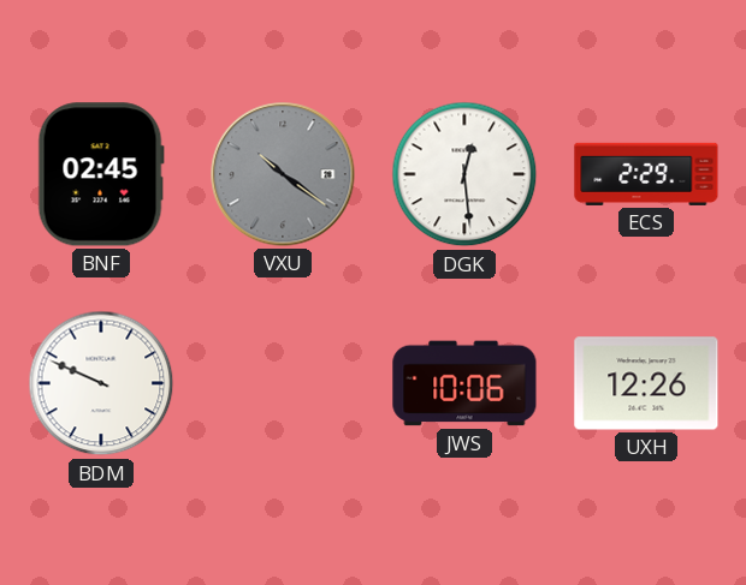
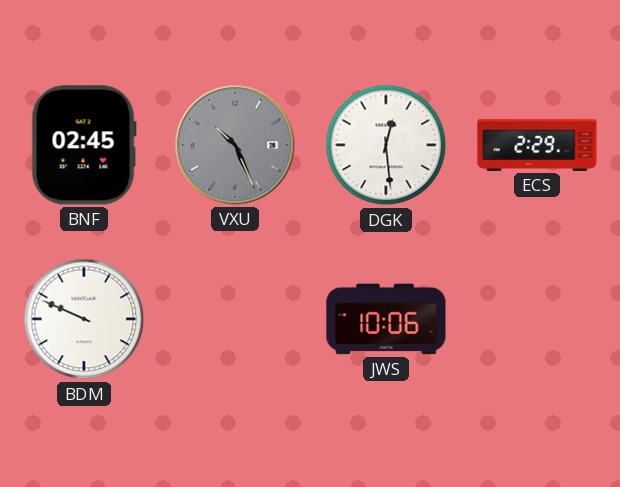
VXU: 10:21 -> 10:26
UXH: 12:26 -> none
